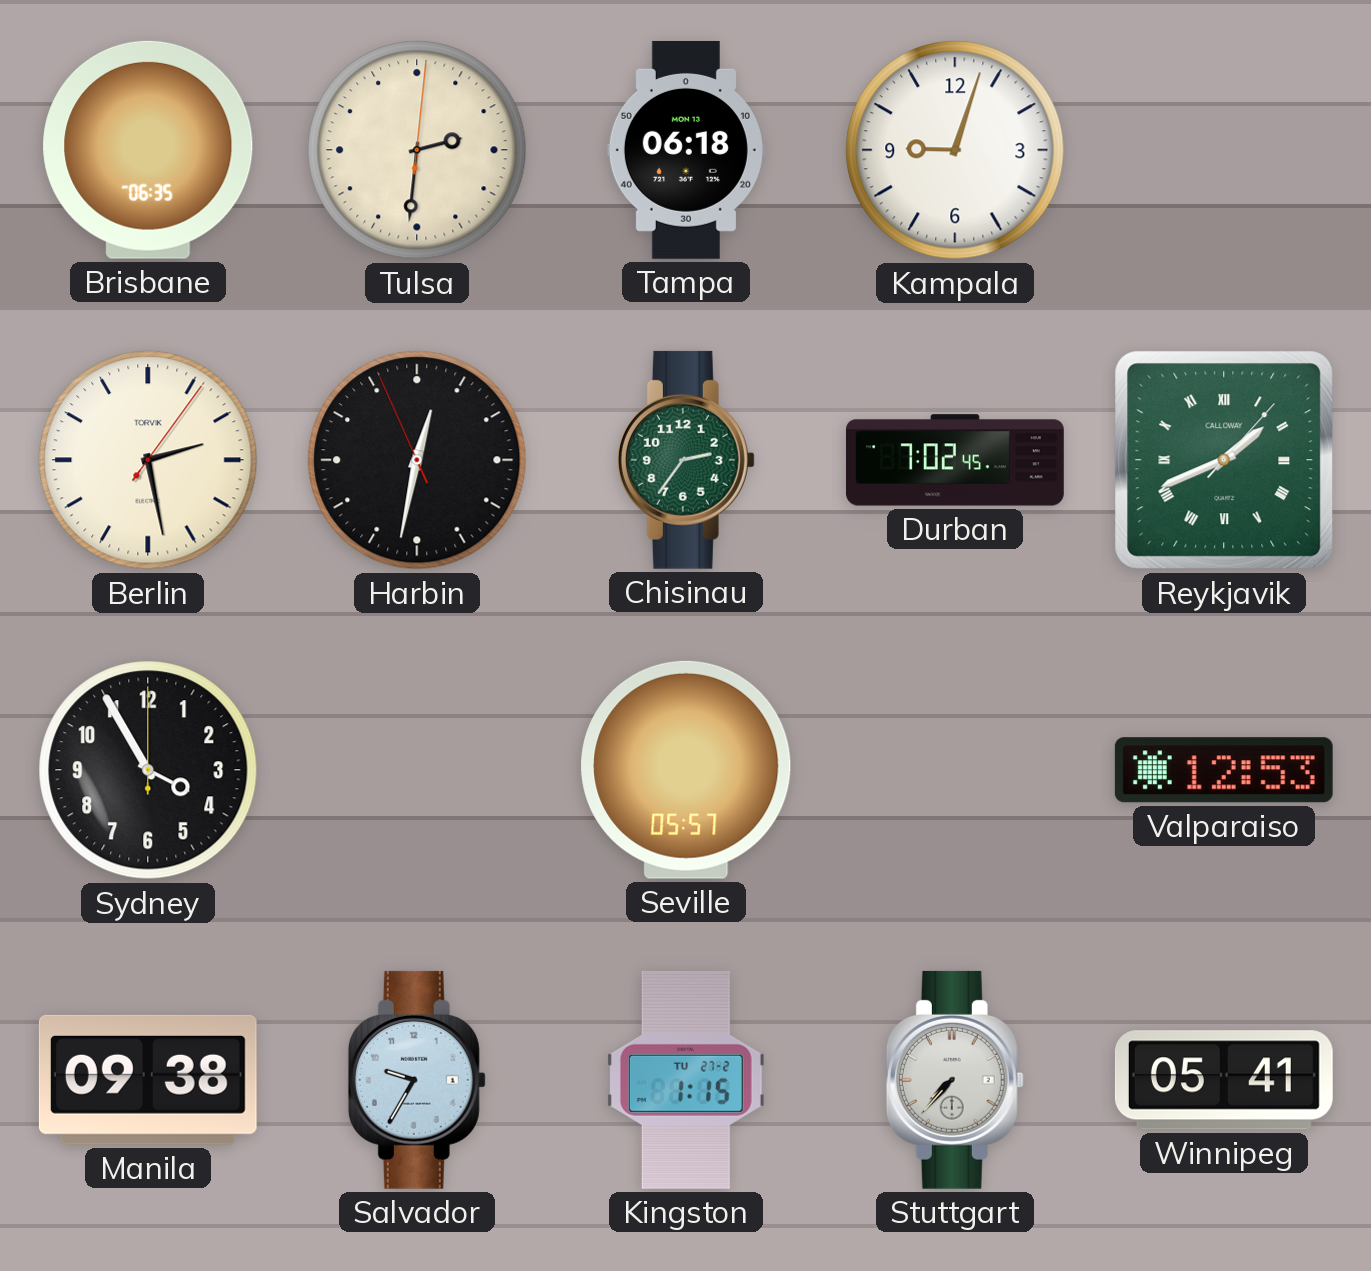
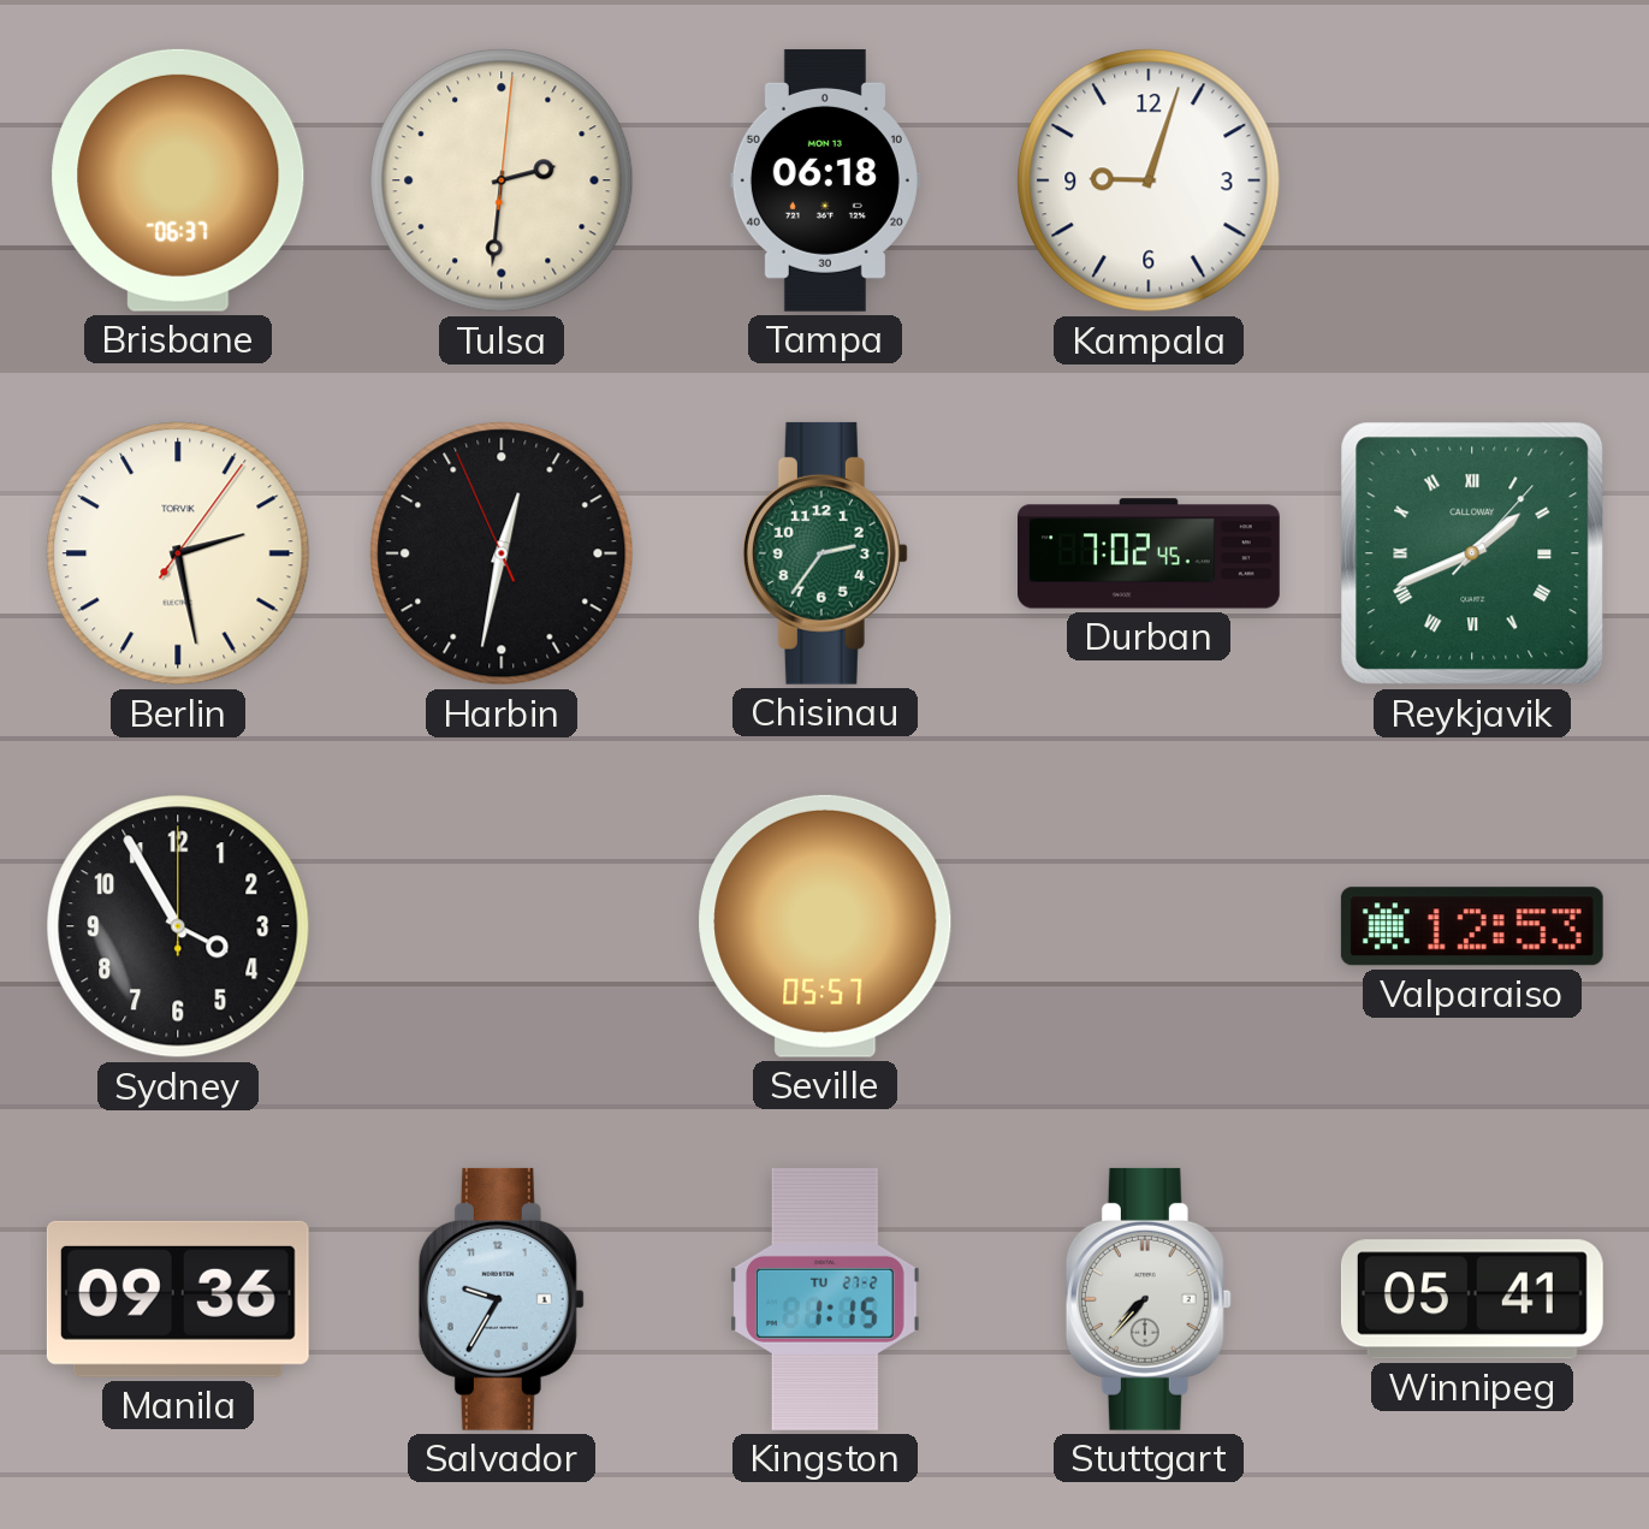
Brisbane: 06:35 -> 06:37
Manila: 09:38 -> 09:36
